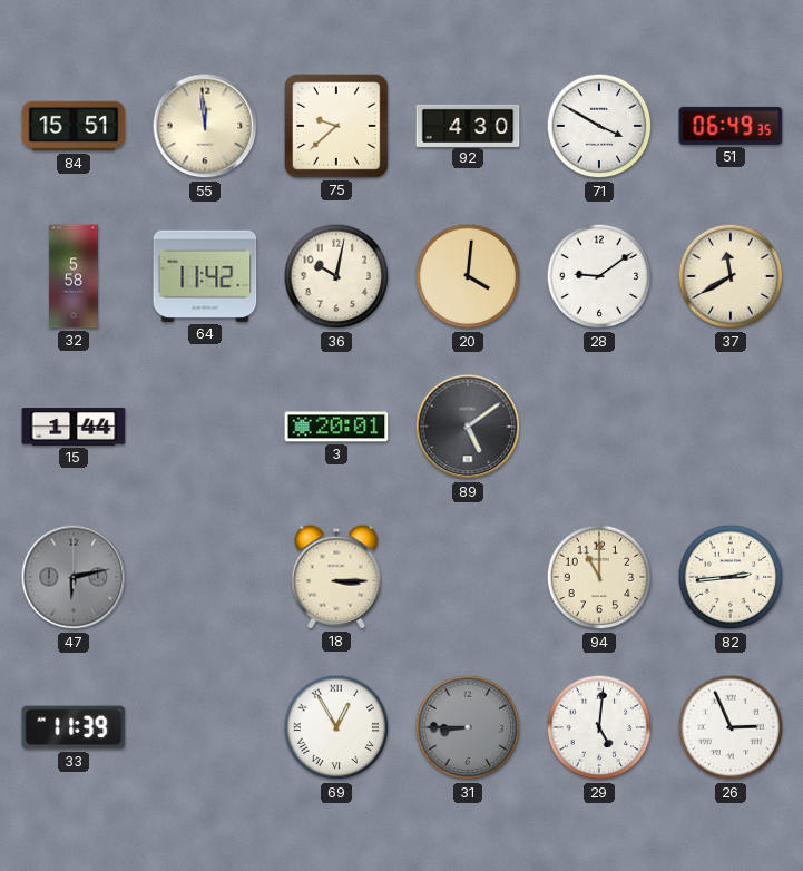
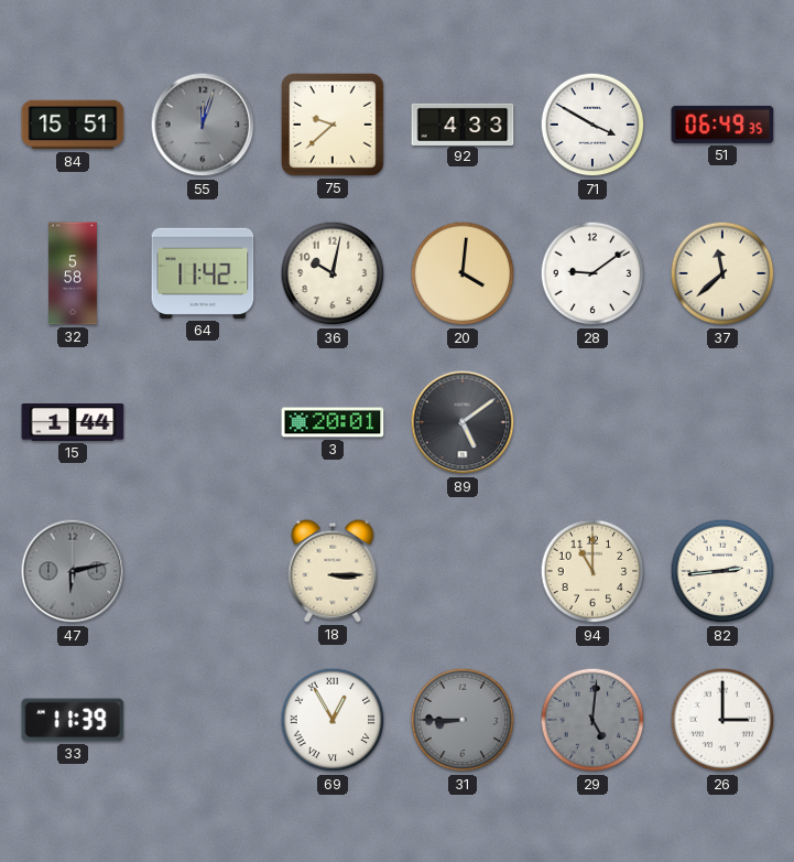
55: 11:59 -> 12:03
55 dial: cream -> grey
92: 4:30 -> 4:33
37: 11:40 -> 11:38
29 dial: white -> grey
26: 2:56 -> 3:00
